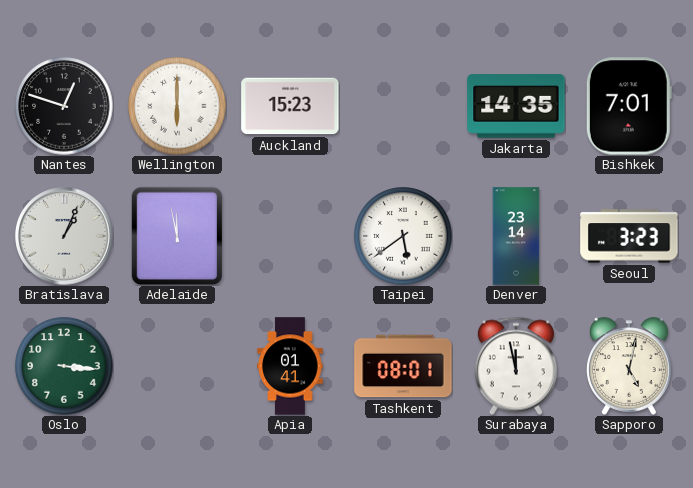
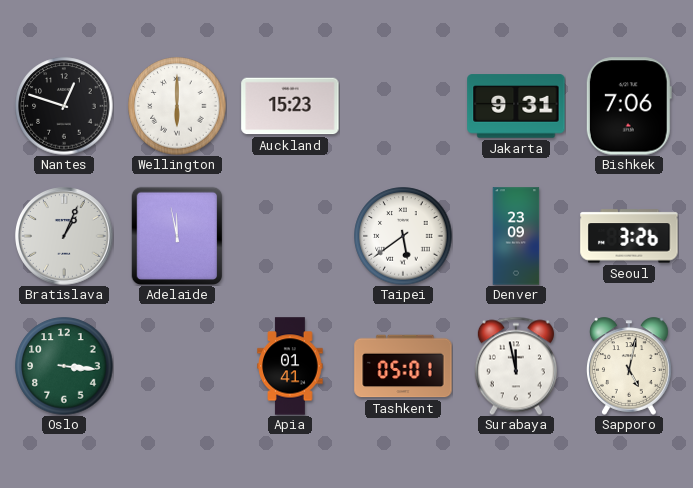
Jakarta: 14:35 -> 9:31
Bishkek: 7:01 -> 7:06
Denver: 23:14 -> 23:09
Seoul: 3:23 -> 3:26
Tashkent: 08:01 -> 05:01
